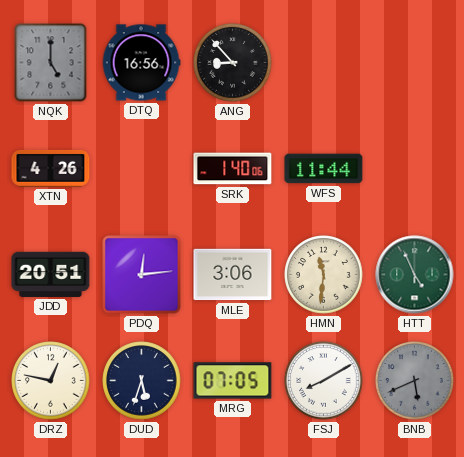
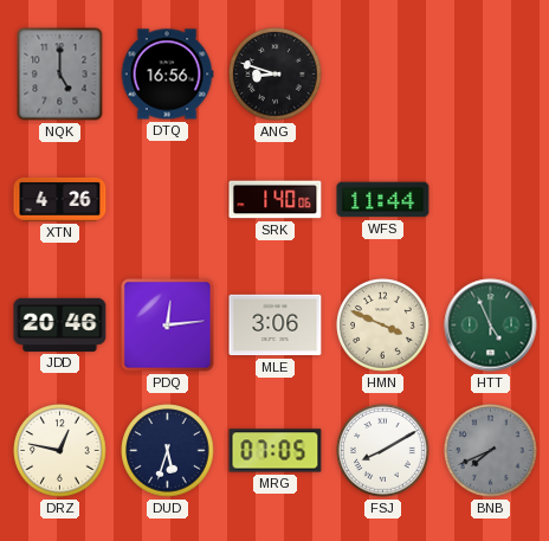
ANG: 8:53 -> 8:48
JDD: 20:51 -> 20:46
HMN: 11:31 -> 3:49
BNB: 5:41 -> 7:41
